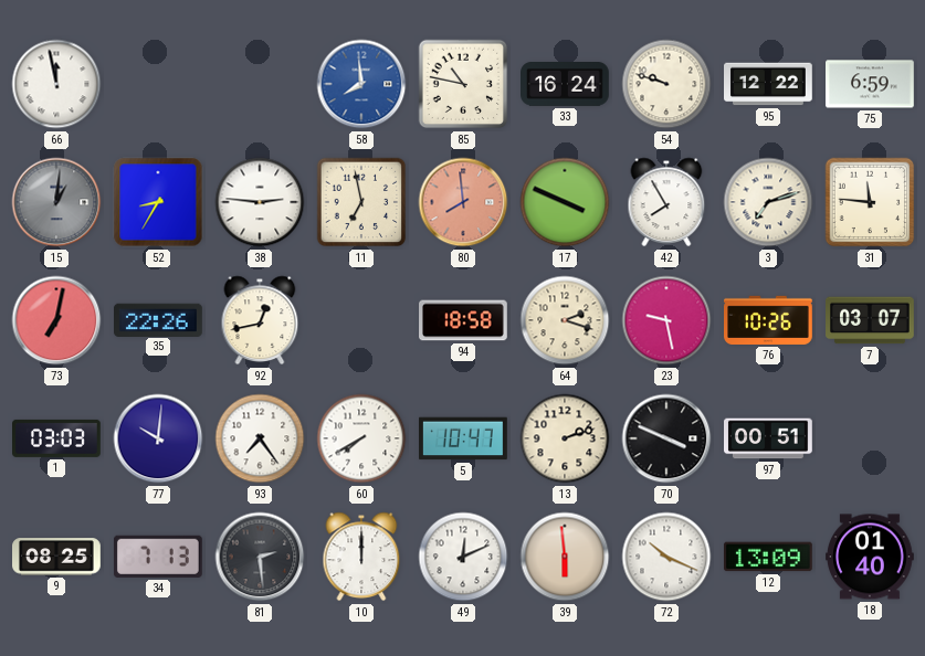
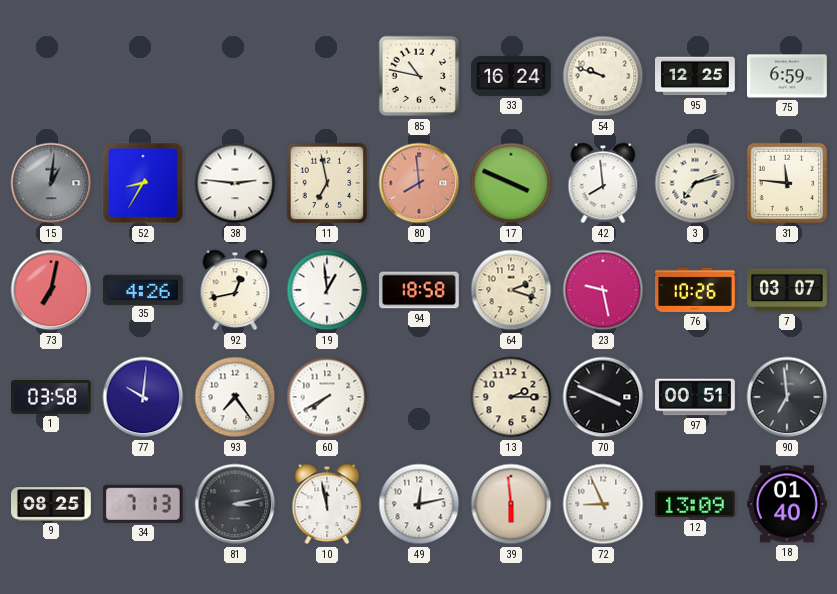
66: 11:58 -> none
58: 7:59 -> none
95: 12:22 -> 12:25
42: 7:55 -> 7:59
35: 22:26 -> 4:26
19: none -> 12:59
1: 03:03 -> 03:58
5: 10:47 -> none
13: 2:12 -> 2:15
90: none -> 6:59
81: 2:29 -> 3:13
10: 12:00 -> 11:58
49: 12:11 -> 12:13
72: 10:19 -> 8:56
